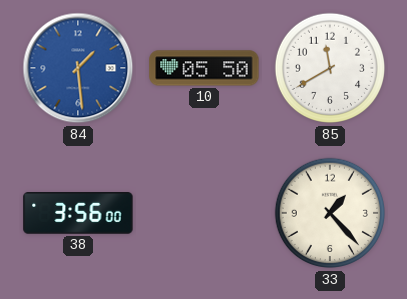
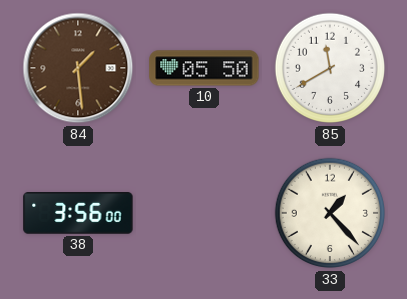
84 dial: blue -> brown
